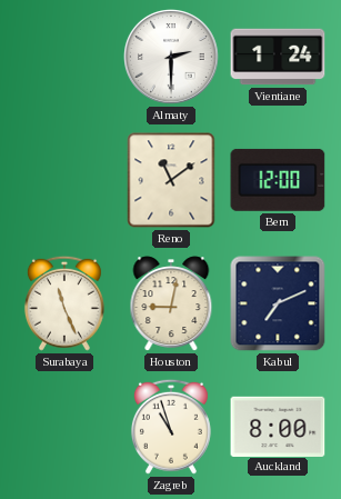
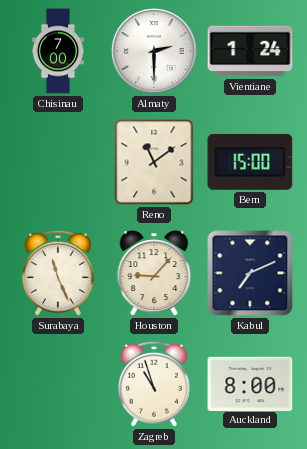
Chisinau: none -> 7:00
Bern: 12:00 -> 15:00
Houston: 9:02 -> 9:07
